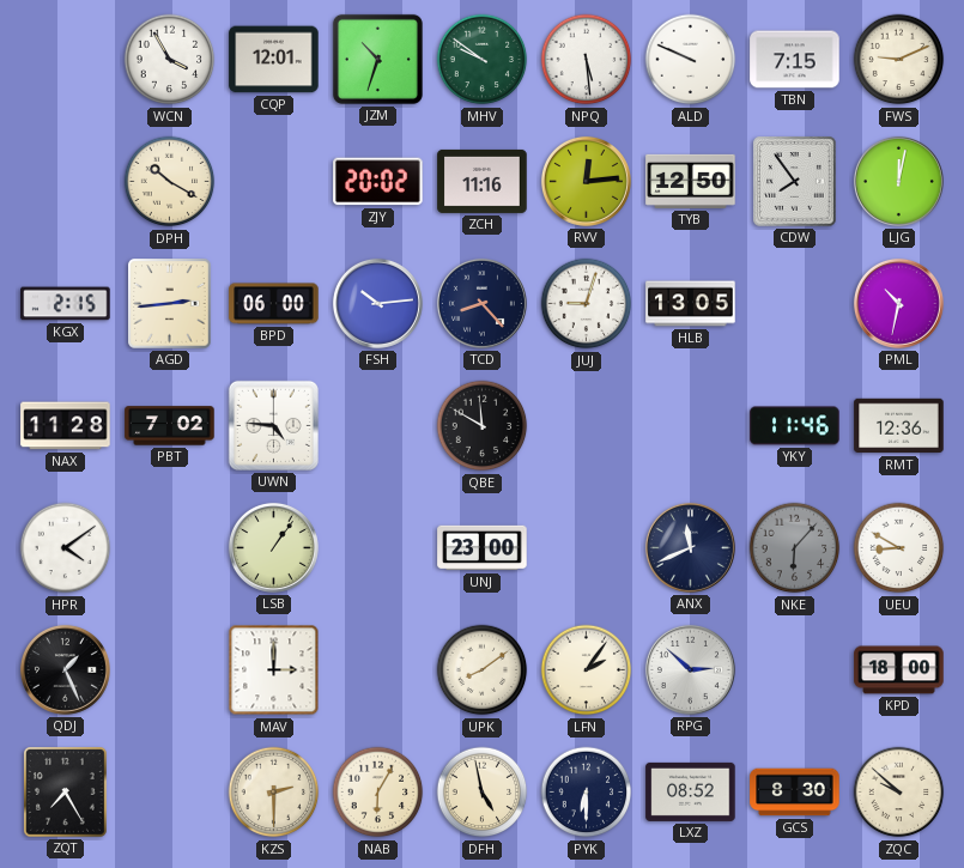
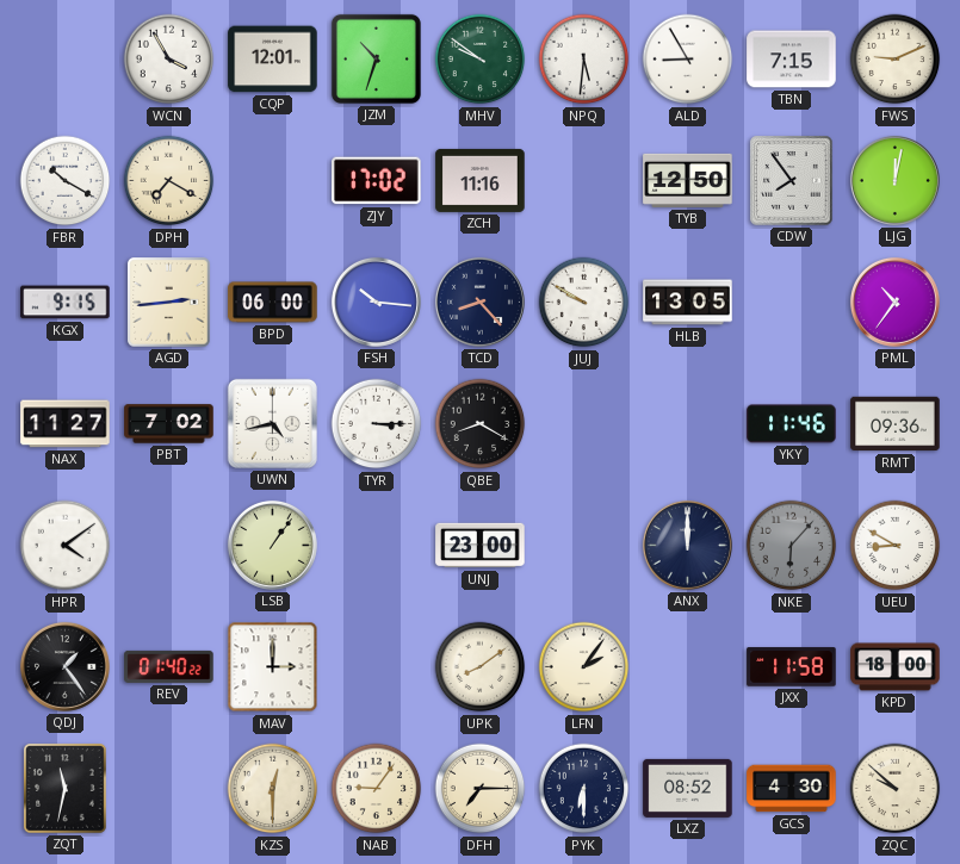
NPQ: 5:29 -> 5:31
ALD: 9:49 -> 8:55
FBR: none -> 10:20
DPH: 10:20 -> 7:20
ZJY: 20:02 -> 17:02
RVV: 12:14 -> none
KGX: 2:15 -> 9:15
FSH: 10:14 -> 10:16
JUJ: 9:03 -> 9:50
PML: 10:32 -> 10:36
NAX: 11:28 -> 11:27
UWN: 4:46 -> 4:43
TYR: none -> 3:15
QBE: 11:50 -> 8:20
RMT: 12:36 -> 09:36
ANX: 11:41 -> 12:00
QDJ: 1:26 -> 1:24
REV: none -> 01:40
RPG: 2:52 -> none
JXX: none -> 11:58
ZQT: 7:25 -> 11:32
KZS: 2:30 -> 12:30
NAB: 6:05 -> 9:06
DFH: 4:58 -> 7:15
GCS: 8:30 -> 4:30
